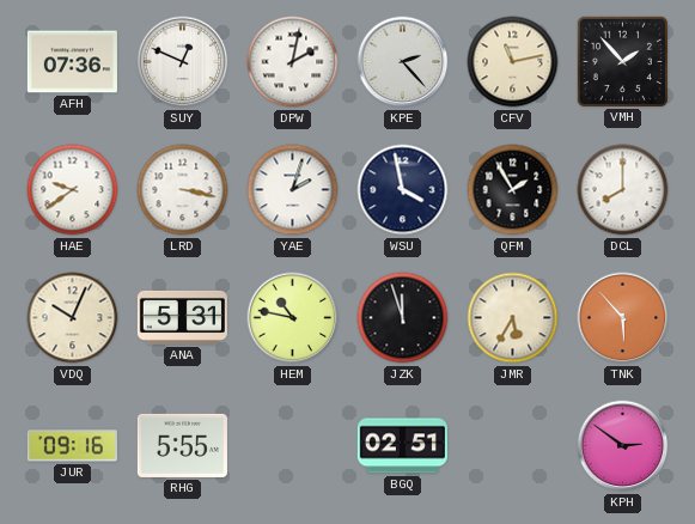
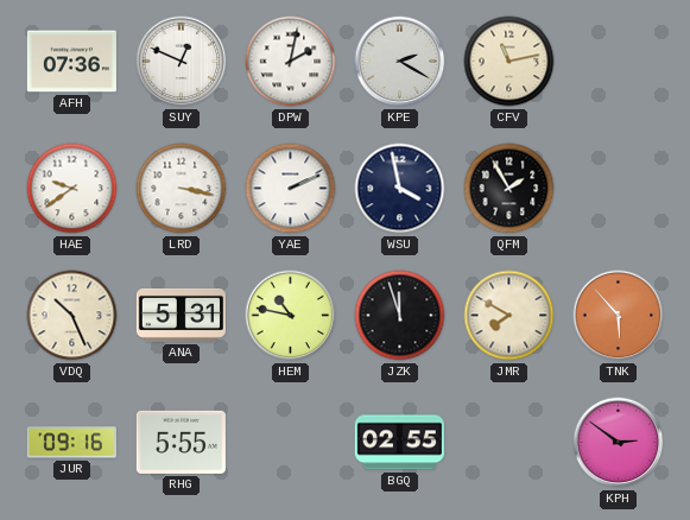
KPE: 2:23 -> 2:20
VMH: 1:53 -> none
YAE: 2:03 -> 2:11
DCL: 8:00 -> none
VDQ: 10:04 -> 10:26
JMR: 5:35 -> 7:50
BGQ: 02:51 -> 02:55
